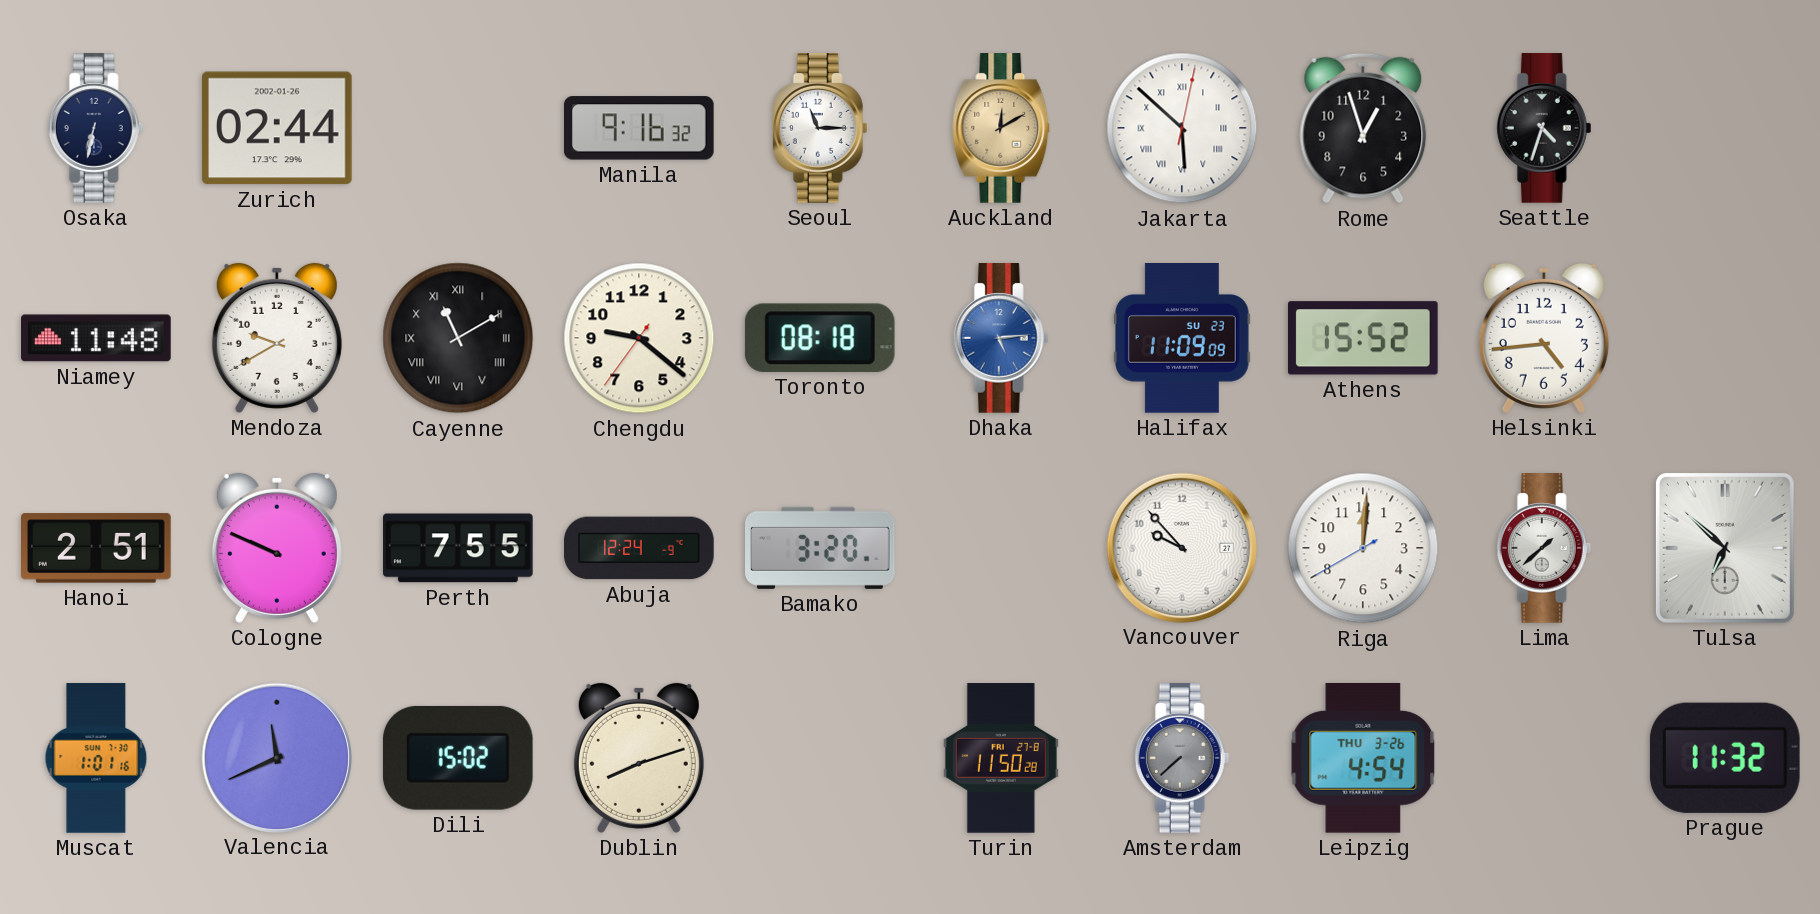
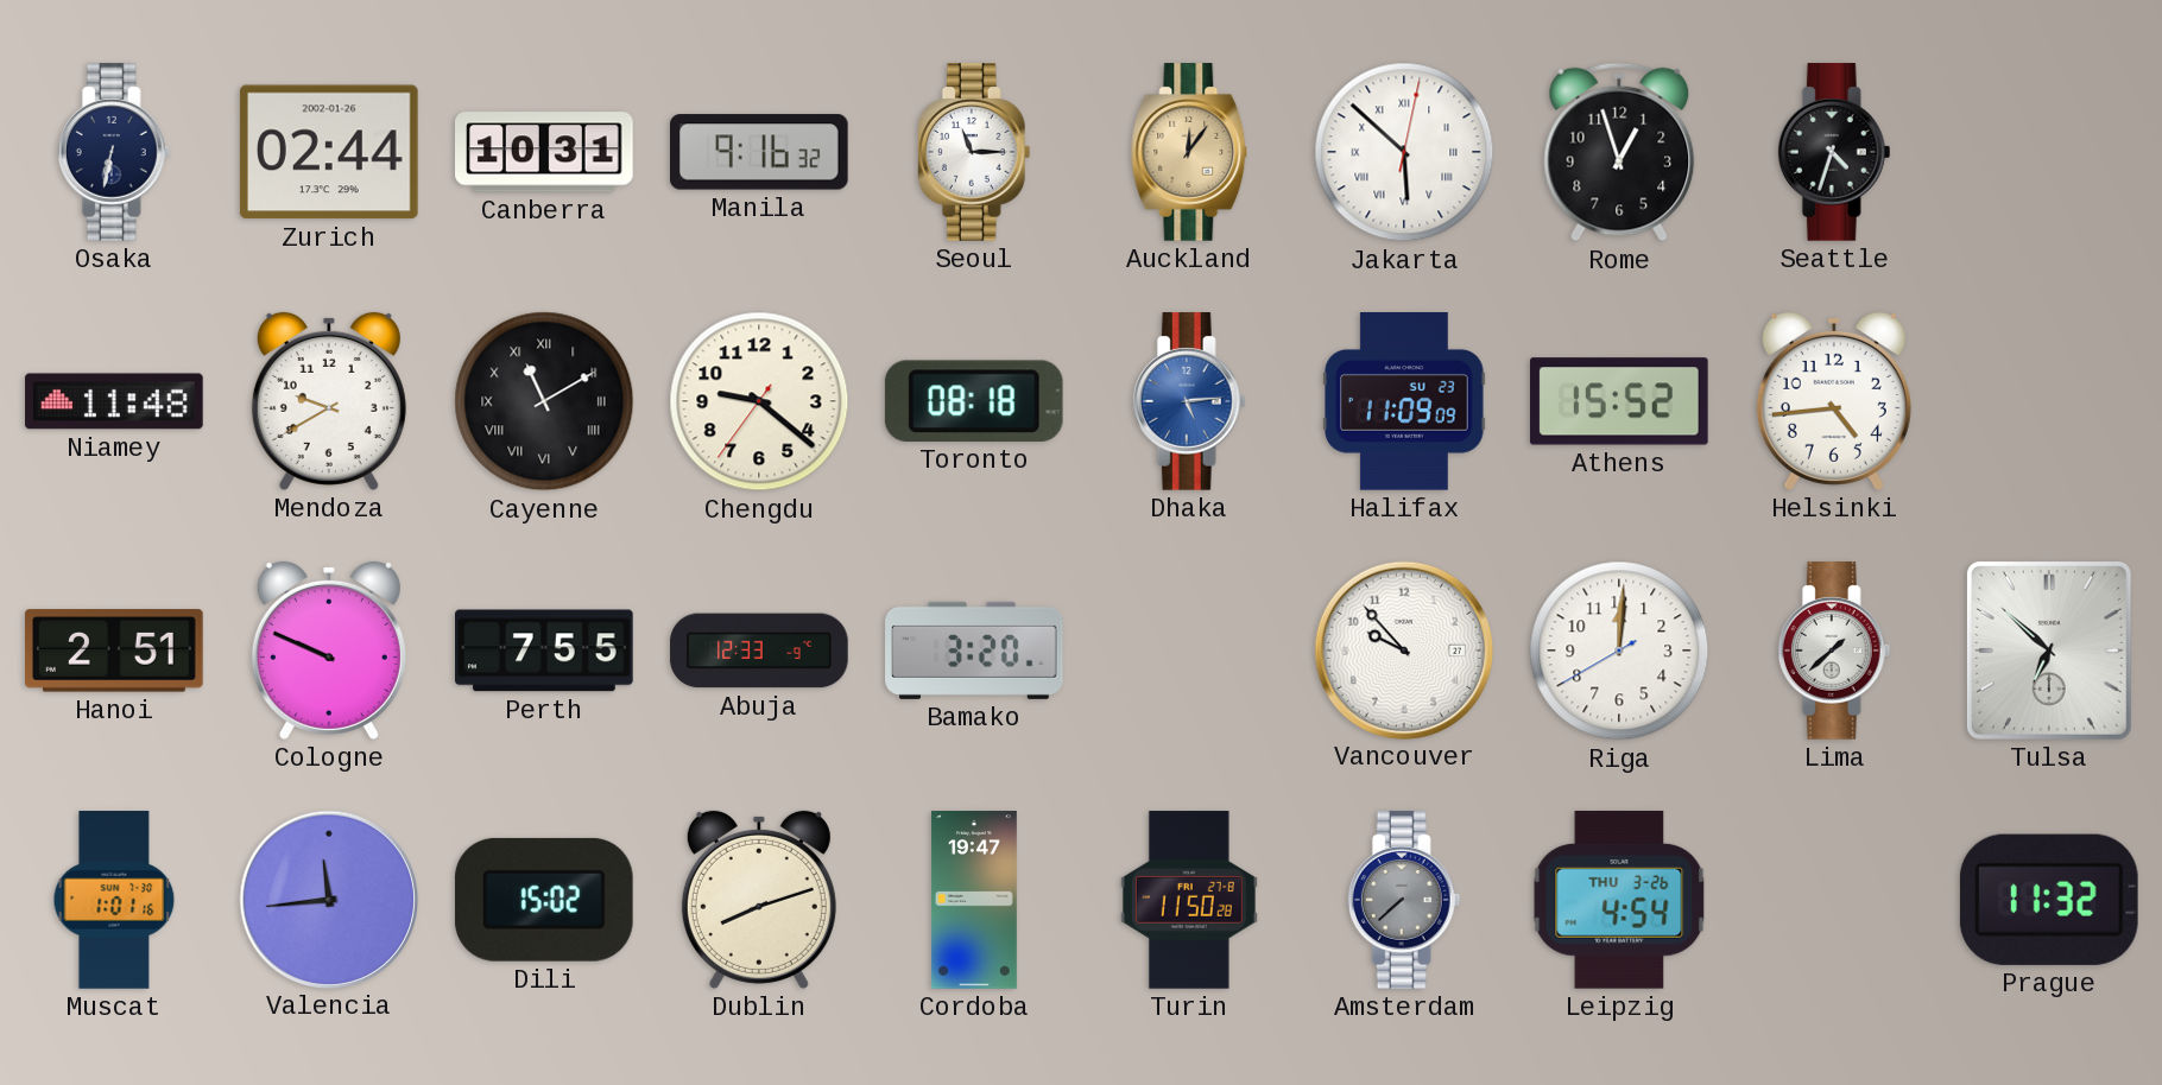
Canberra: none -> 10:31
Auckland: 12:10 -> 12:06
Abuja: 12:24 -> 12:33
Valencia: 11:41 -> 11:44
Cordoba: none -> 19:47
